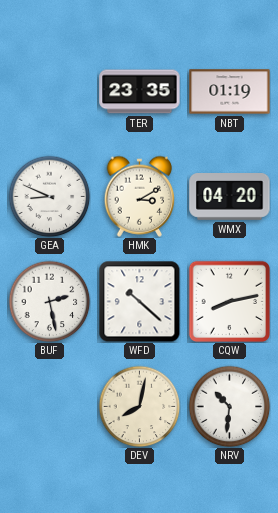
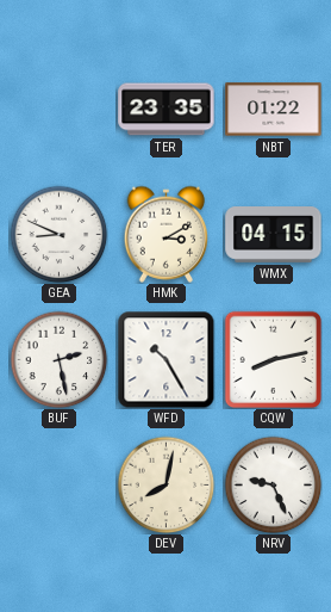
NBT: 01:19 -> 01:22
WMX: 04:20 -> 04:15
WFD: 10:22 -> 10:25
NRV: 10:31 -> 9:26
